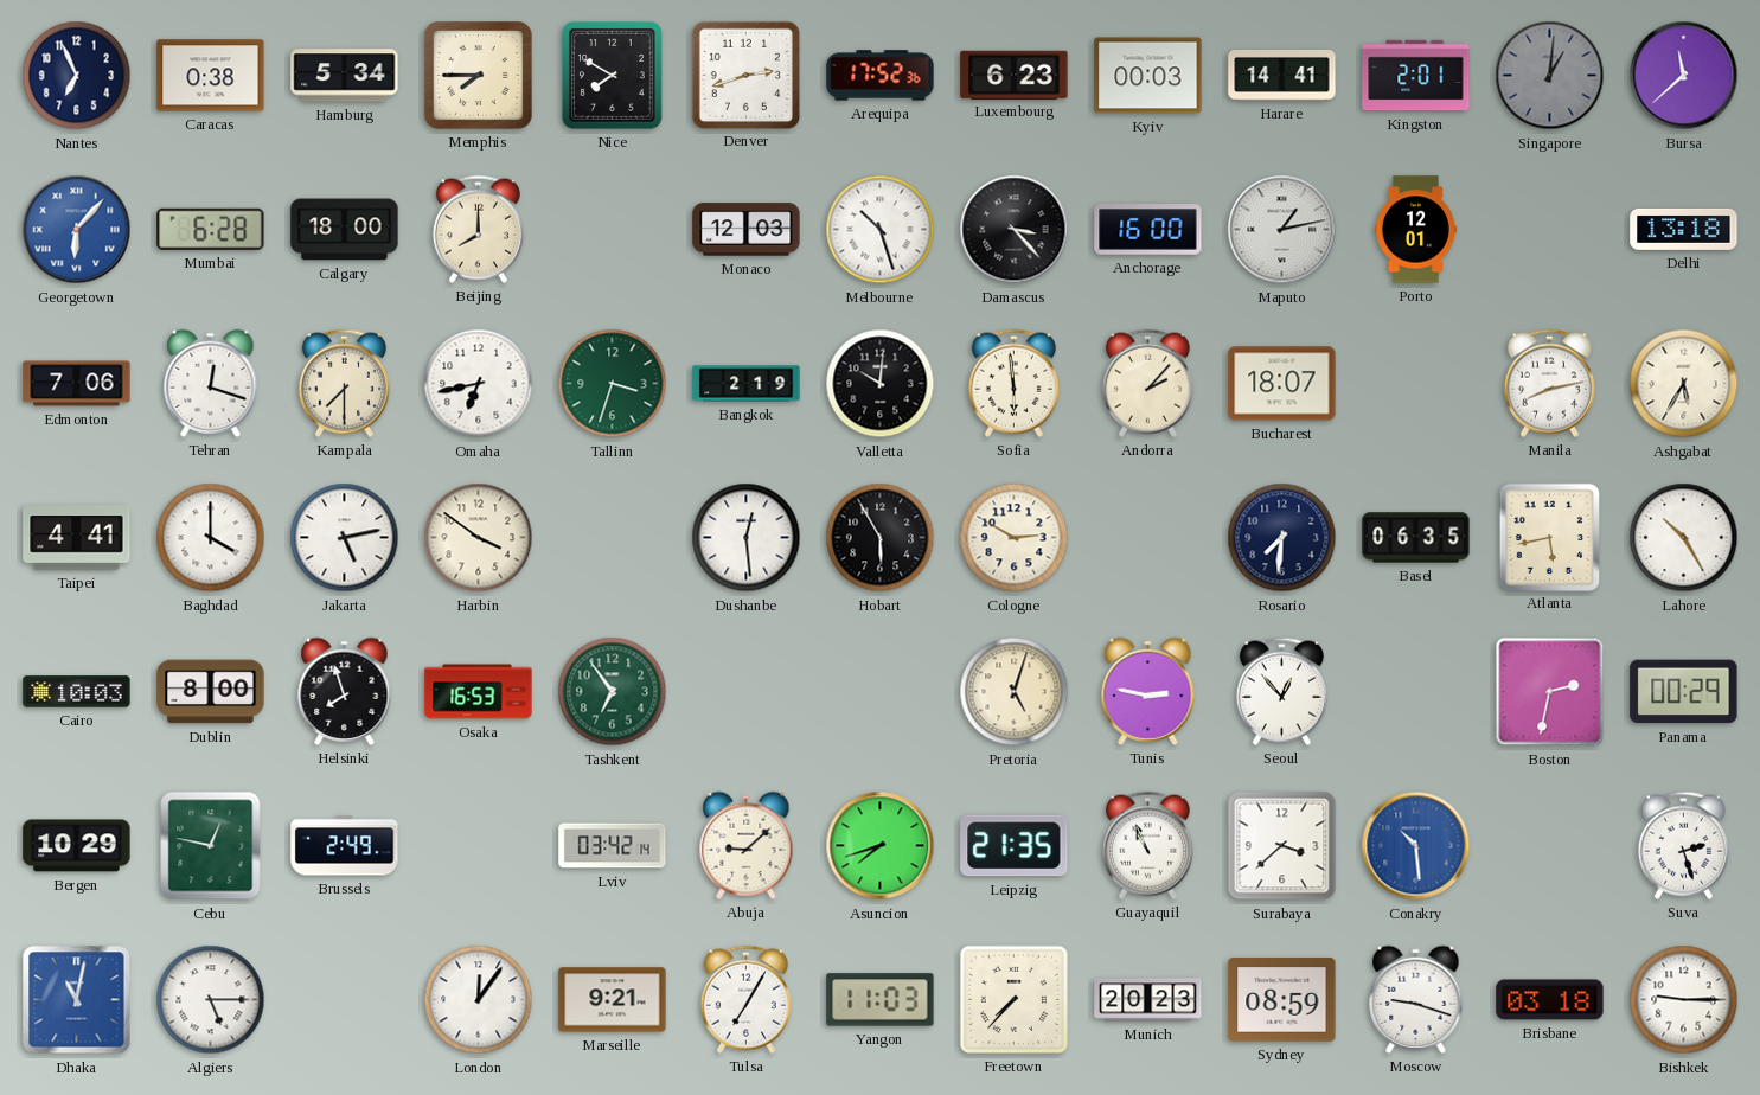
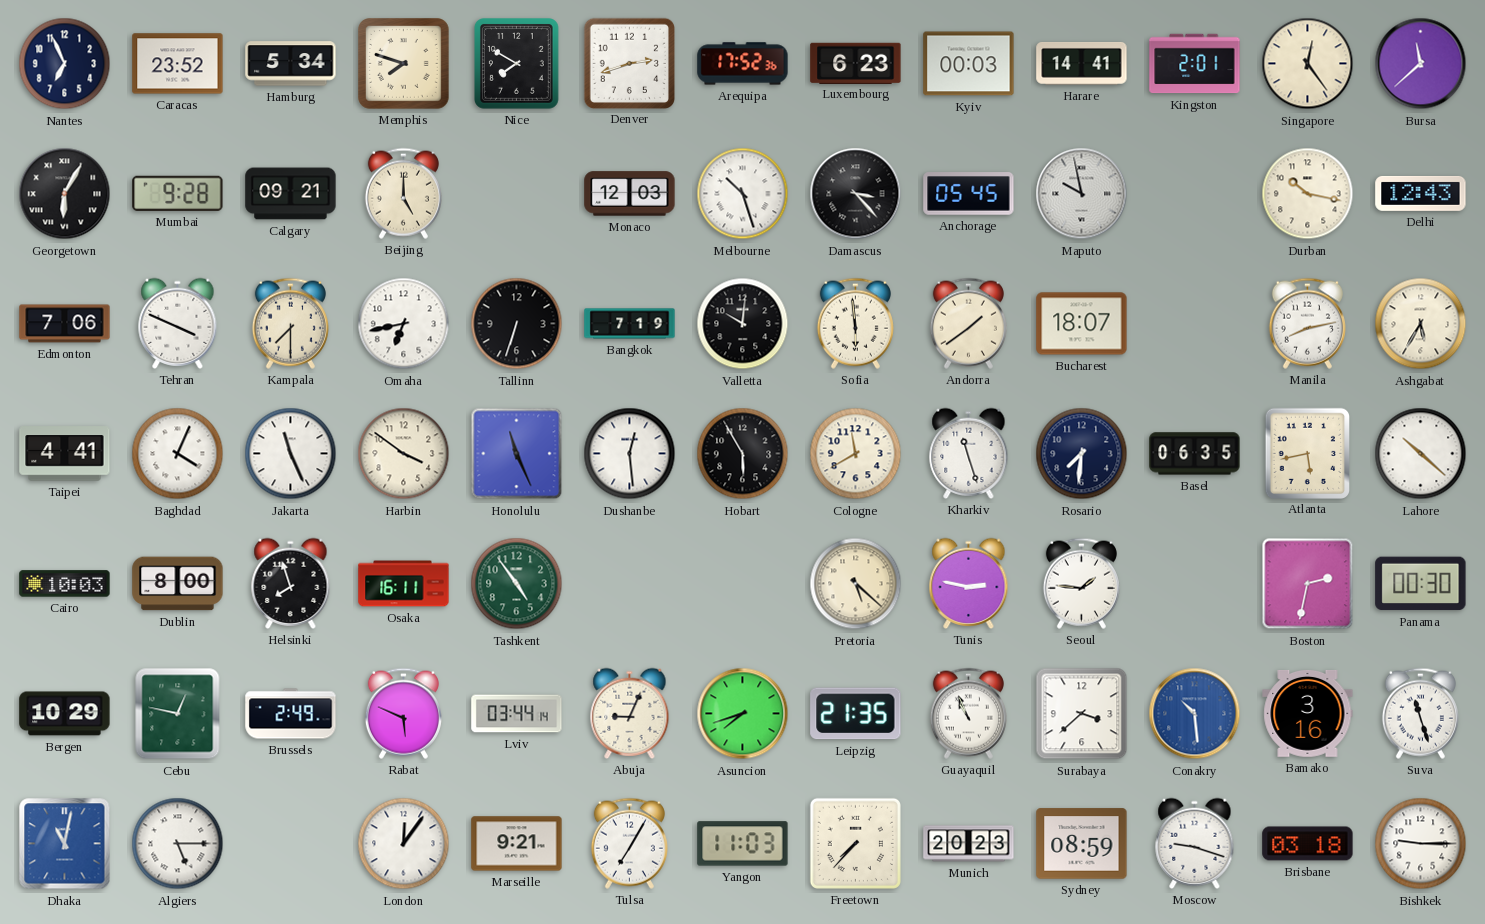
Caracas: 0:38 -> 23:52
Memphis: 7:45 -> 7:48
Singapore: 1:01 -> 12:24
Singapore dial: grey -> cream
Georgetown: 6:07 -> 6:05
Georgetown dial: blue -> black
Mumbai: 6:28 -> 9:28
Calgary: 18:00 -> 09:21
Beijing: 8:00 -> 5:00
Anchorage: 16:00 -> 05:45
Maputo: 1:13 -> 9:58
Porto: 12:01 -> none
Durban: none -> 10:17
Delhi: 13:18 -> 12:43
Tehran: 12:18 -> 3:49
Tallinn: 3:33 -> 6:33
Tallinn dial: green -> black
Bangkok: 2:19 -> 7:19
Andorra: 2:07 -> 1:39
Baghdad: 4:00 -> 4:04
Jakarta: 5:13 -> 11:26
Honolulu: none -> 11:26
Cologne: 2:50 -> 11:40
Kharkiv: none -> 11:27
Lahore: 10:25 -> 10:22
Osaka: 16:53 -> 16:11
Tashkent: 6:54 -> 4:54
Pretoria: 5:03 -> 5:22
Seoul: 12:53 -> 1:46
Panama: 00:29 -> 00:30
Rabat: none -> 5:49
Lviv: 03:42 -> 03:44
Abuja: 9:08 -> 9:04
Bamako: none -> 3:16
Suva: 2:27 -> 11:27
